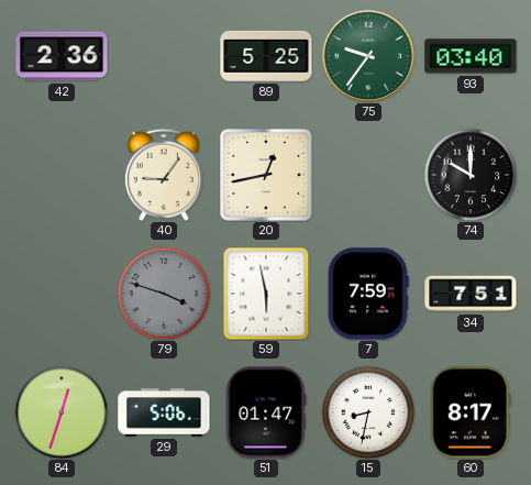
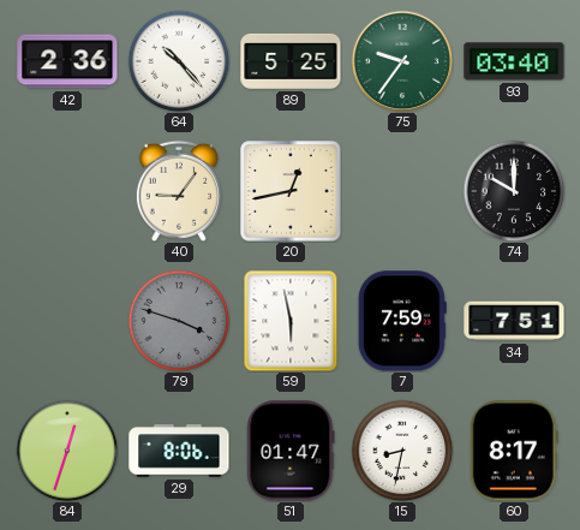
64: none -> 10:23
29: 5:06 -> 8:06
